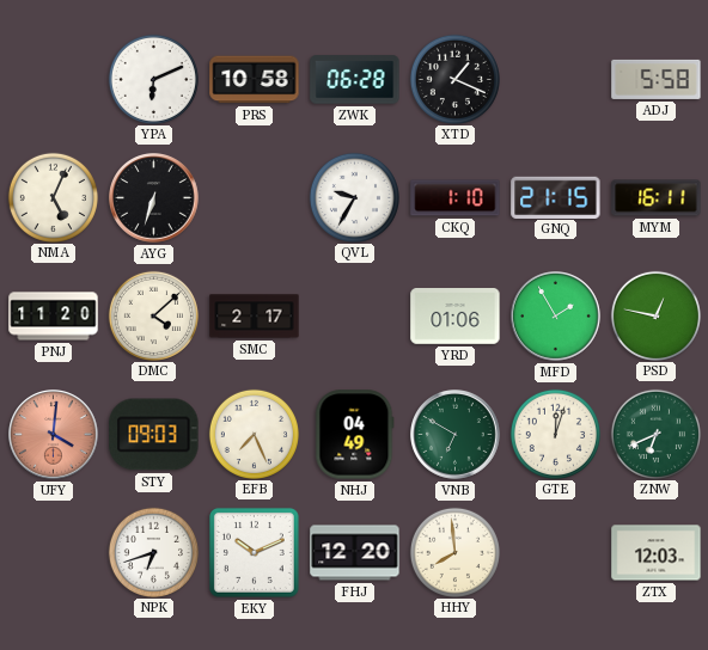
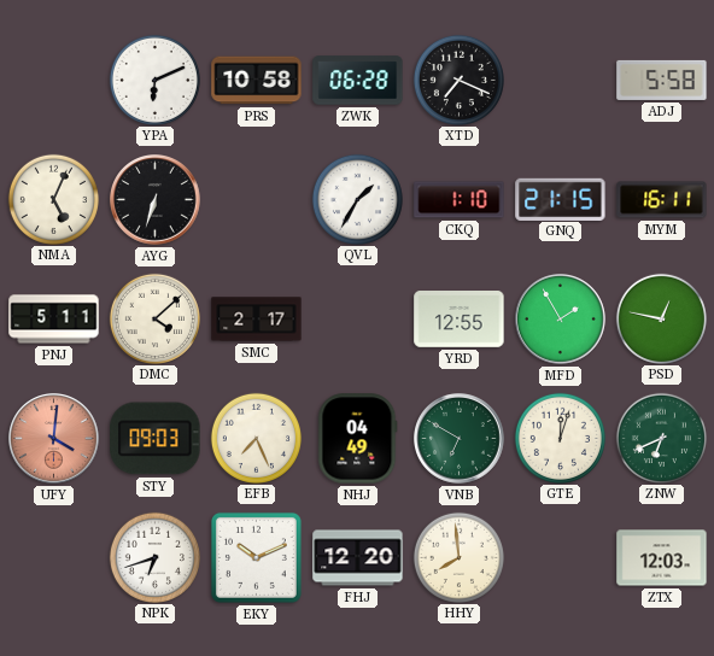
XTD: 1:19 -> 7:19
QVL: 9:35 -> 1:35
PNJ: 11:20 -> 5:11
YRD: 01:06 -> 12:55
